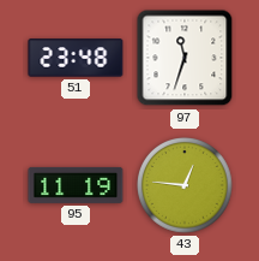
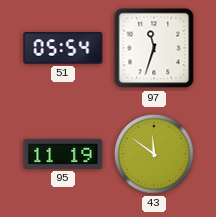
51: 23:48 -> 05:54
43: 12:46 -> 11:51
